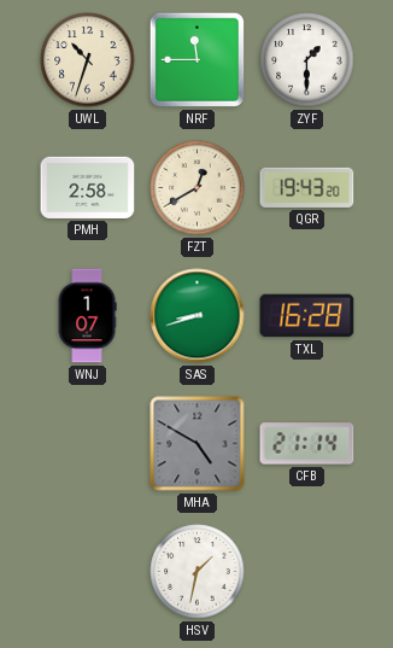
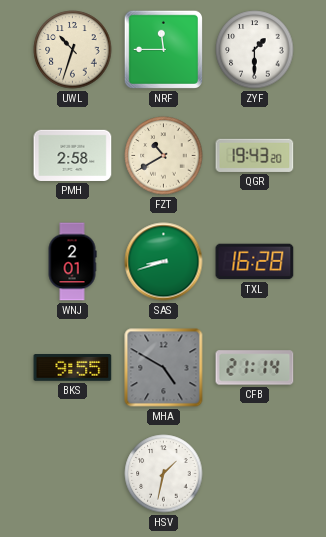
FZT: 12:40 -> 10:40
WNJ: 1:07 -> 2:01
BKS: none -> 9:55
